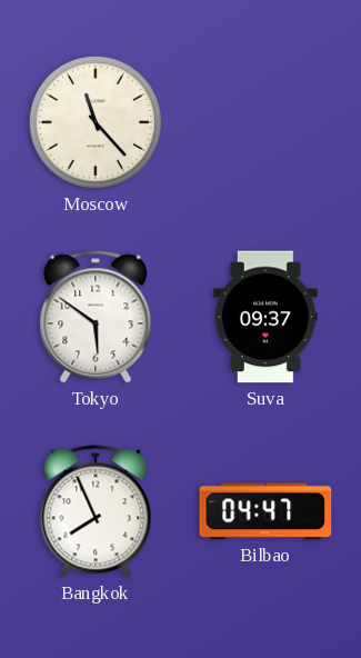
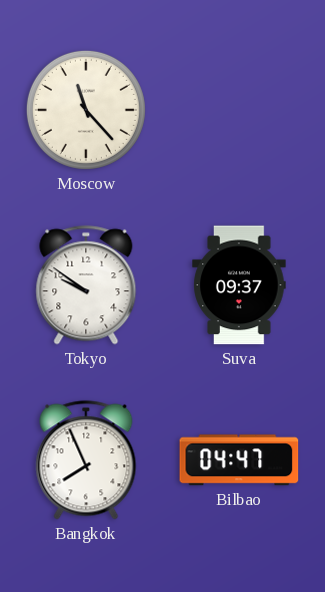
Tokyo: 5:51 -> 9:51
